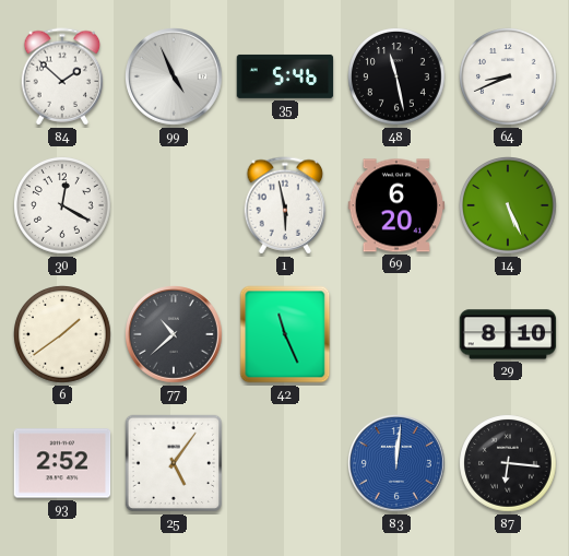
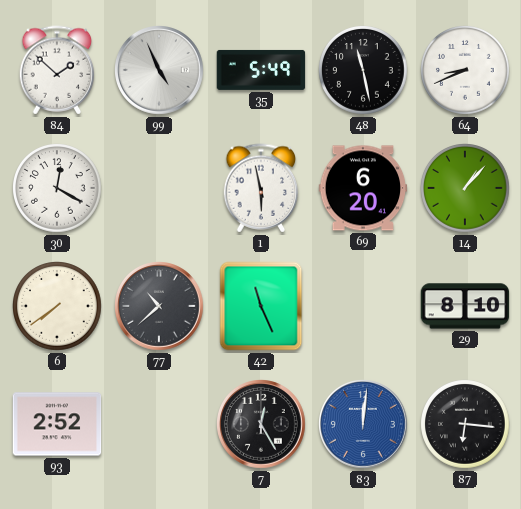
35: 5:46 -> 5:49
14: 5:26 -> 1:07
6: 1:39 -> 7:39
25: 5:06 -> none
7: none -> 12:25
